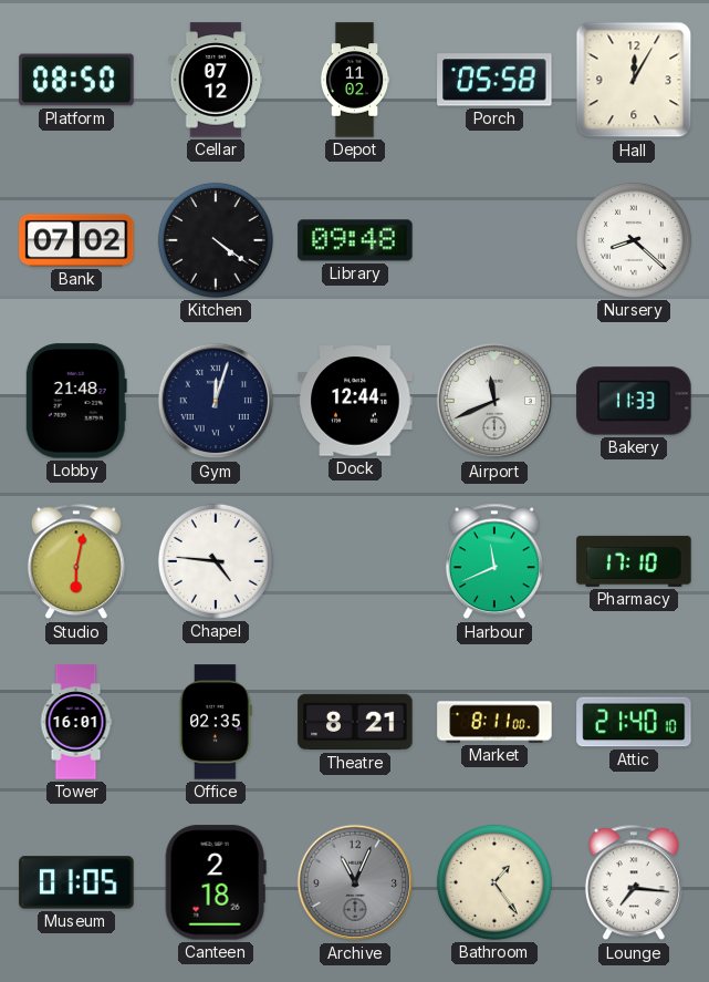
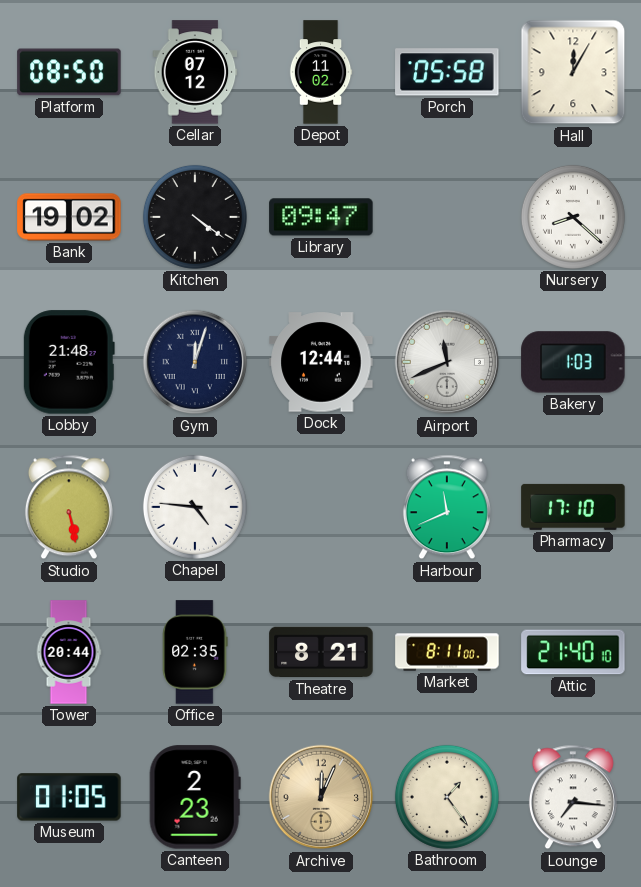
Bank: 07:02 -> 19:02
Library: 09:48 -> 09:47
Bakery: 11:33 -> 1:03
Studio: 6:02 -> 5:28
Tower: 16:01 -> 20:44
Canteen: 2:18 -> 2:23
Archive: 11:04 -> 12:04
Archive dial: grey -> champagne
